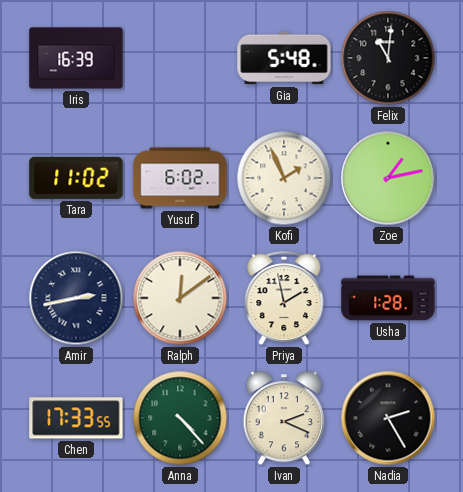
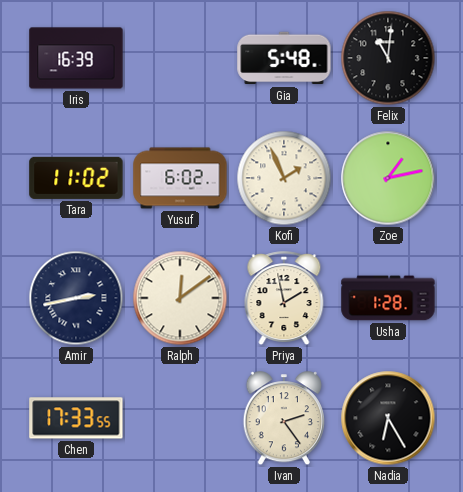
Anna: 4:23 -> none
Ivan: 2:19 -> 2:24
Nadia: 2:25 -> 6:25
